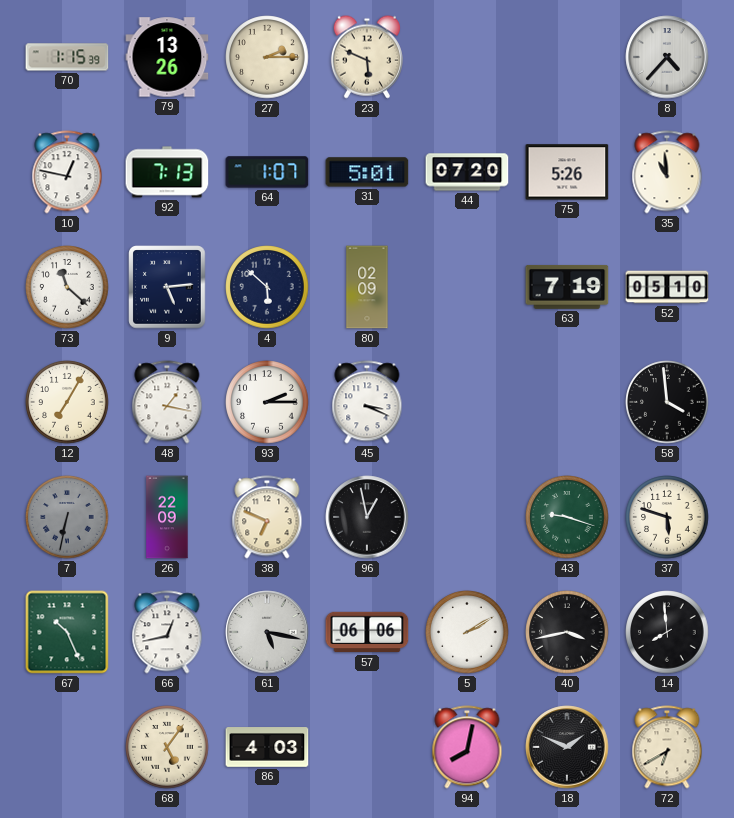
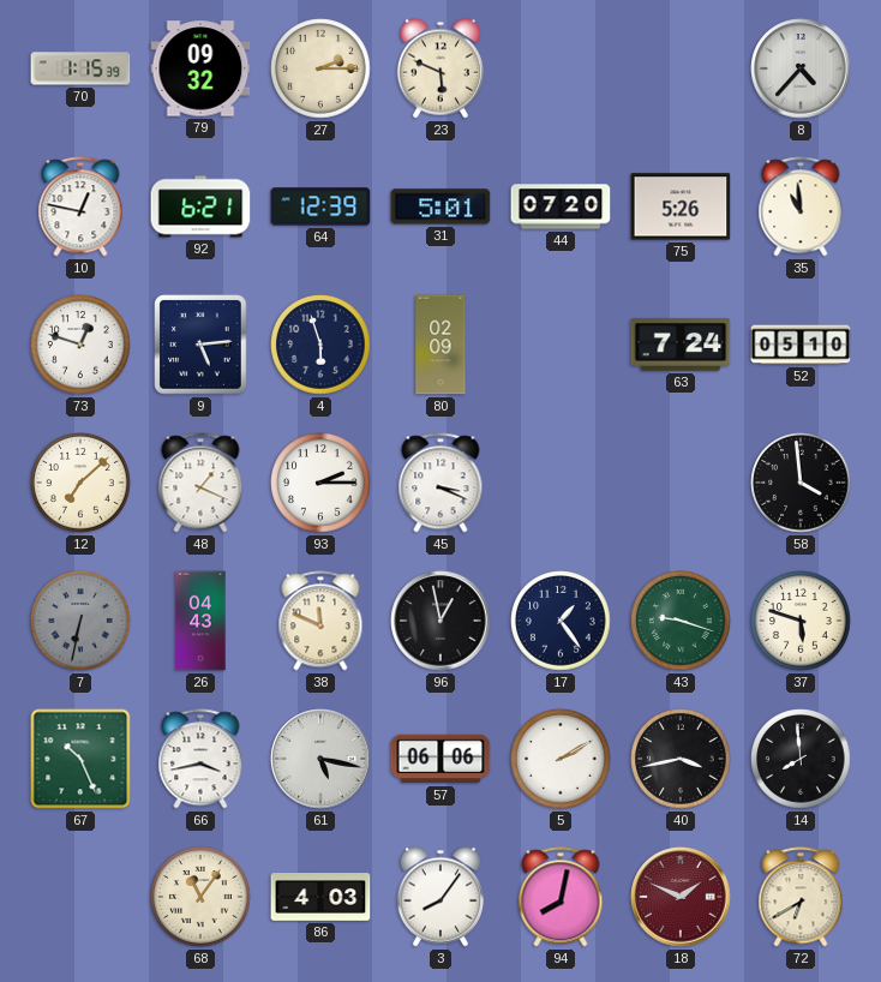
79: 13:26 -> 09:32
92: 7:13 -> 6:21
64: 1:07 -> 12:39
73: 11:22 -> 12:48
4: 5:52 -> 5:57
63: 7:19 -> 7:24
12: 7:05 -> 7:08
48: 1:17 -> 1:19
26: 22:09 -> 04:43
38: 6:49 -> 11:49
17: none -> 1:24
66: 12:43 -> 3:43
68: 5:06 -> 11:06
3: none -> 8:06
18 dial: black -> burgundy
